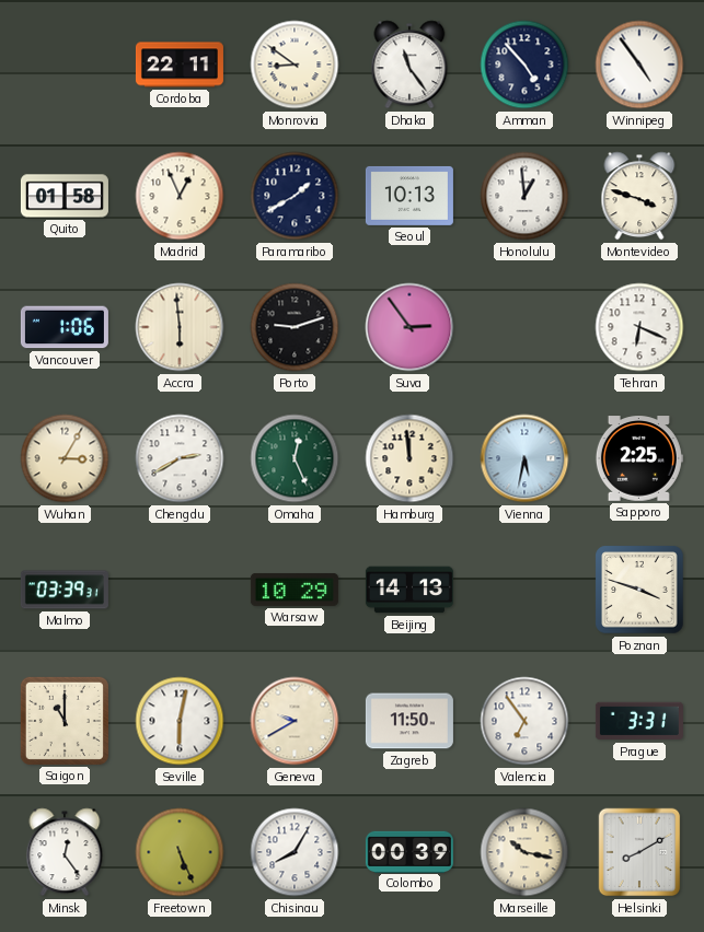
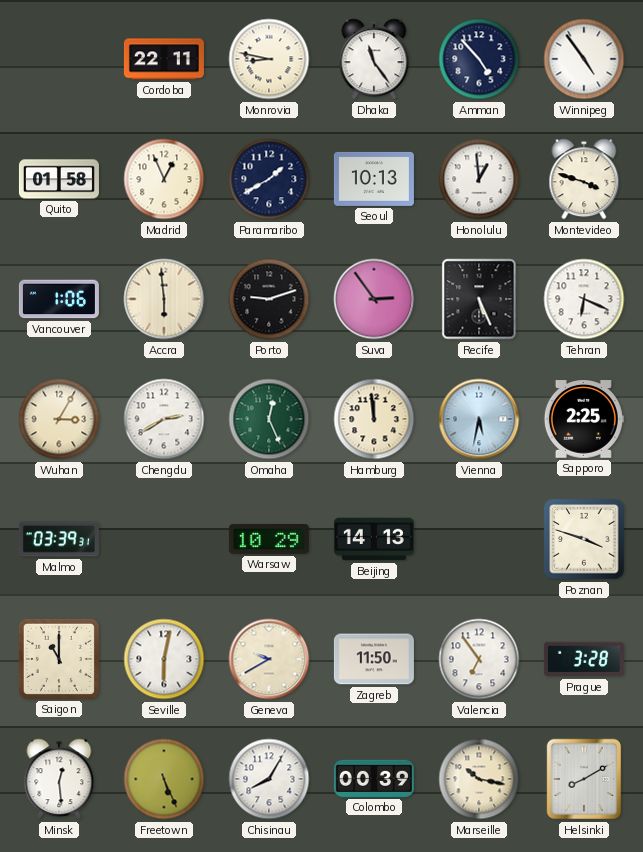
Monrovia: 8:51 -> 8:47
Recife: none -> 5:26
Prague: 3:31 -> 3:28
Minsk: 12:24 -> 12:29
